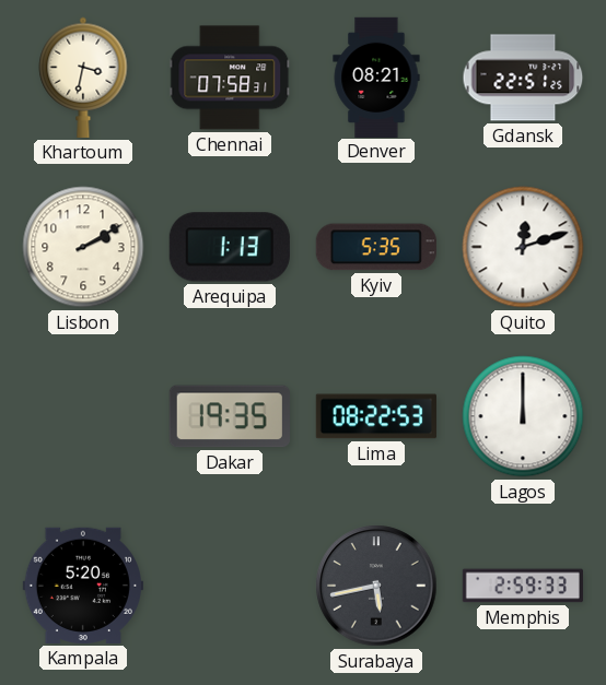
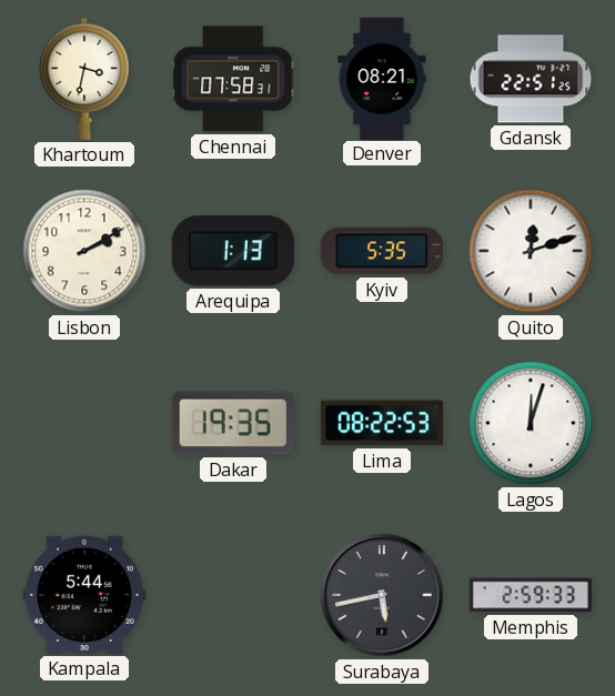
Lagos: 12:00 -> 12:03
Kampala: 5:20 -> 5:44
